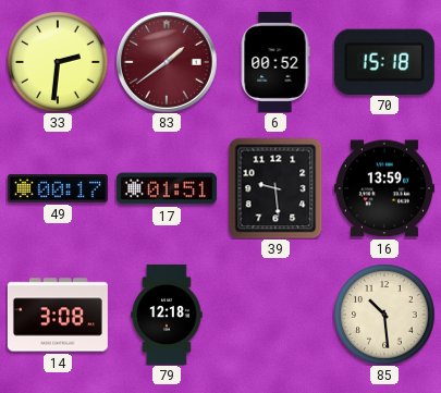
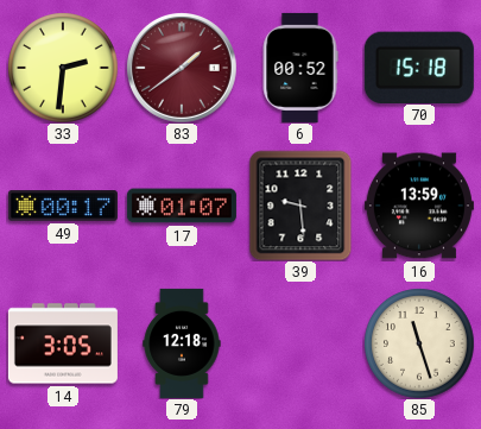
17: 01:51 -> 01:07
14: 3:08 -> 3:05
85: 10:29 -> 11:27
